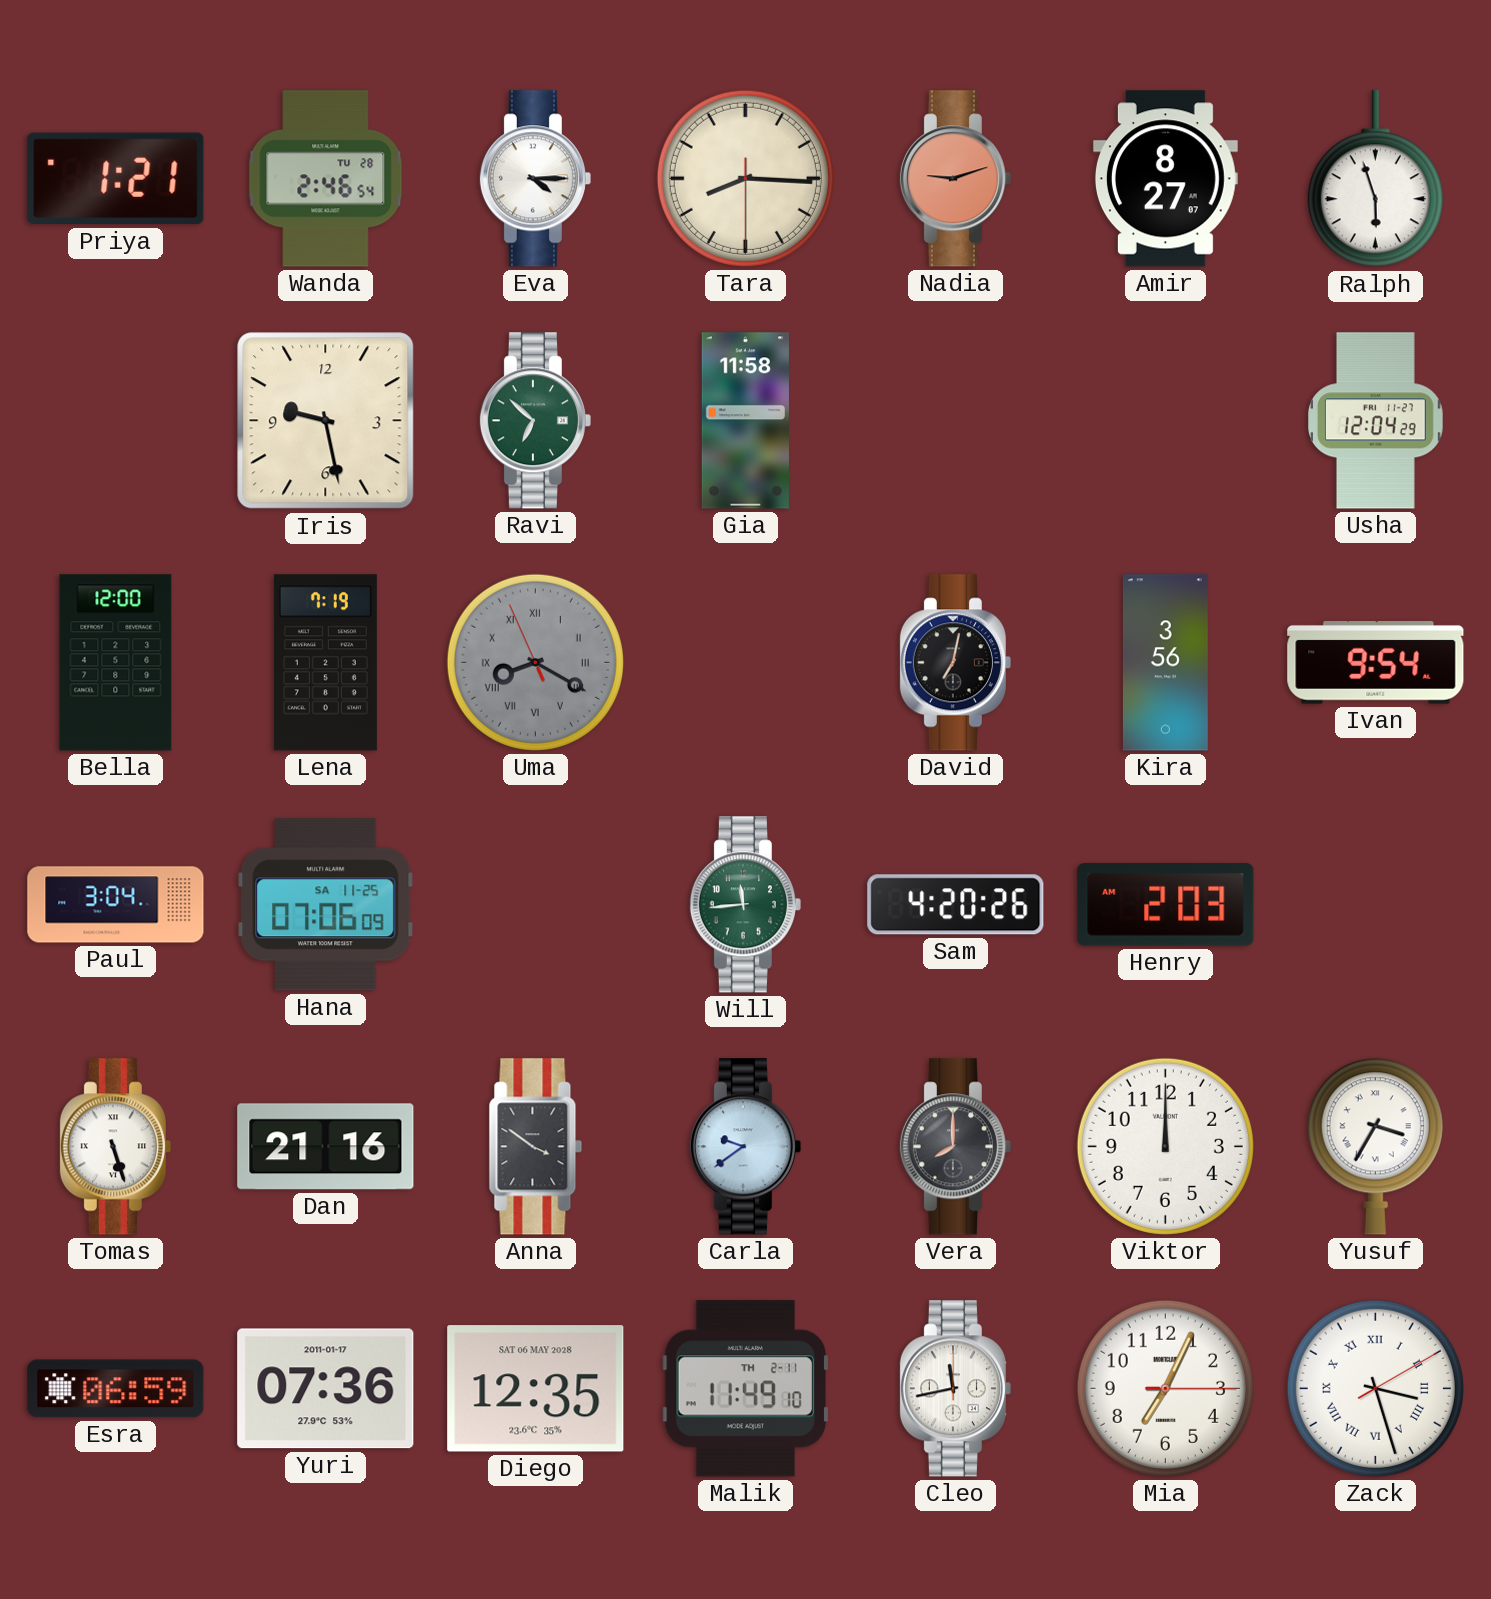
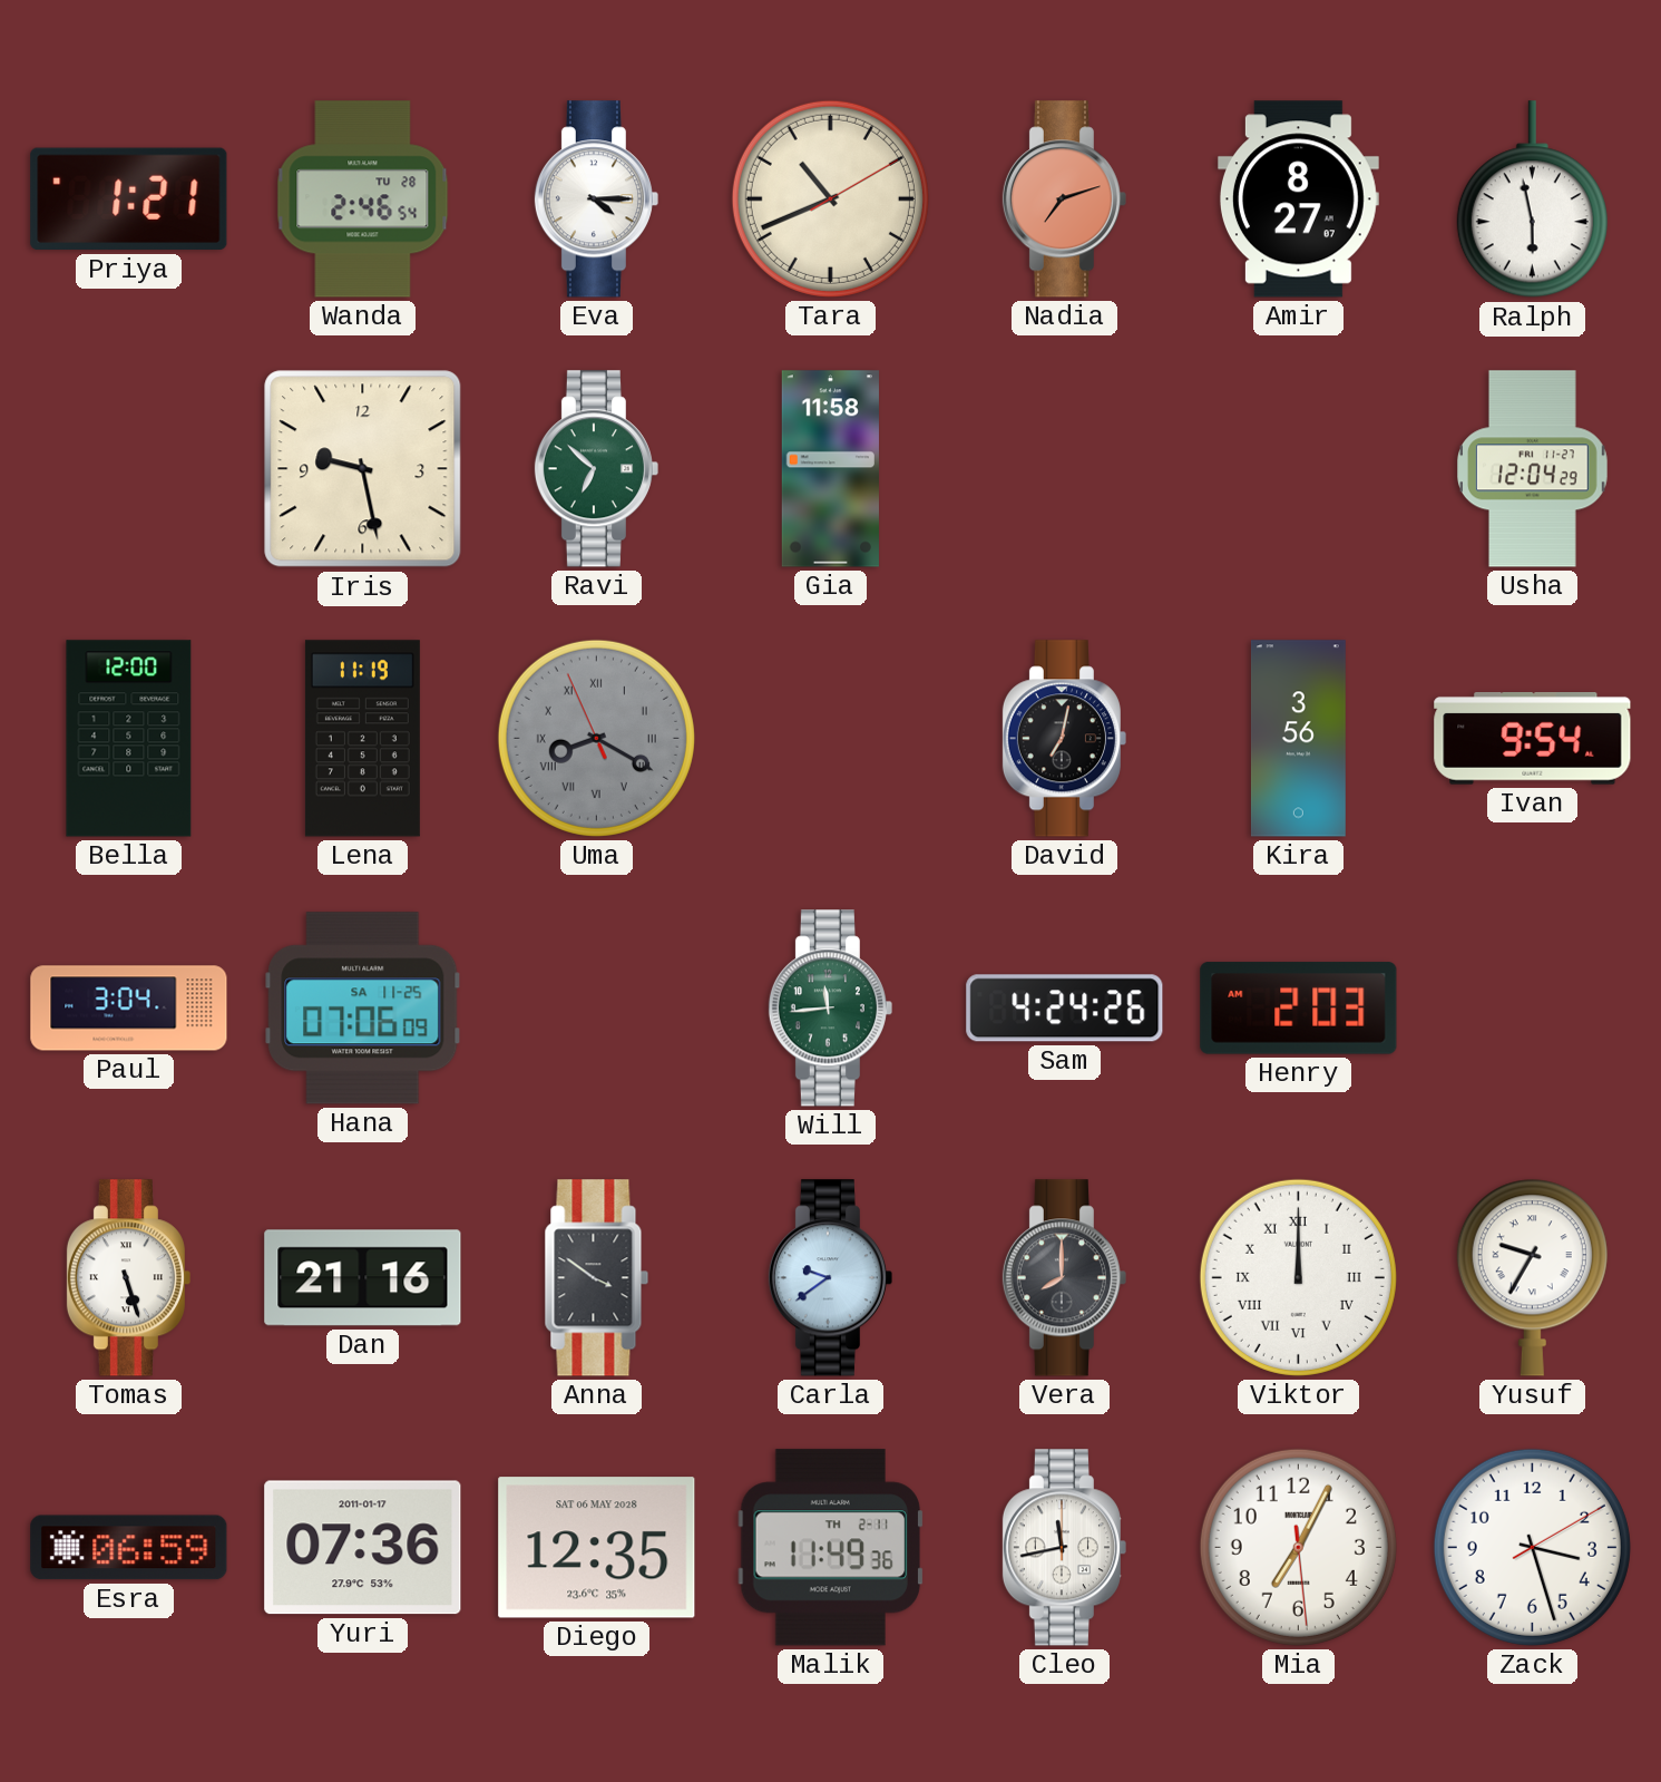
Tara: 8:15 -> 10:41
Nadia: 9:12 -> 7:12
Ralph: 5:57 -> 5:58
Lena: 7:19 -> 11:19
Sam: 4:20 -> 4:24
Viktor numerals: Arabic -> Roman
Yusuf: 3:35 -> 9:35
Malik: 11:49:10 -> 11:49:36
Mia: 7:04:15 -> 7:04:29
Zack numerals: Roman -> Arabic
